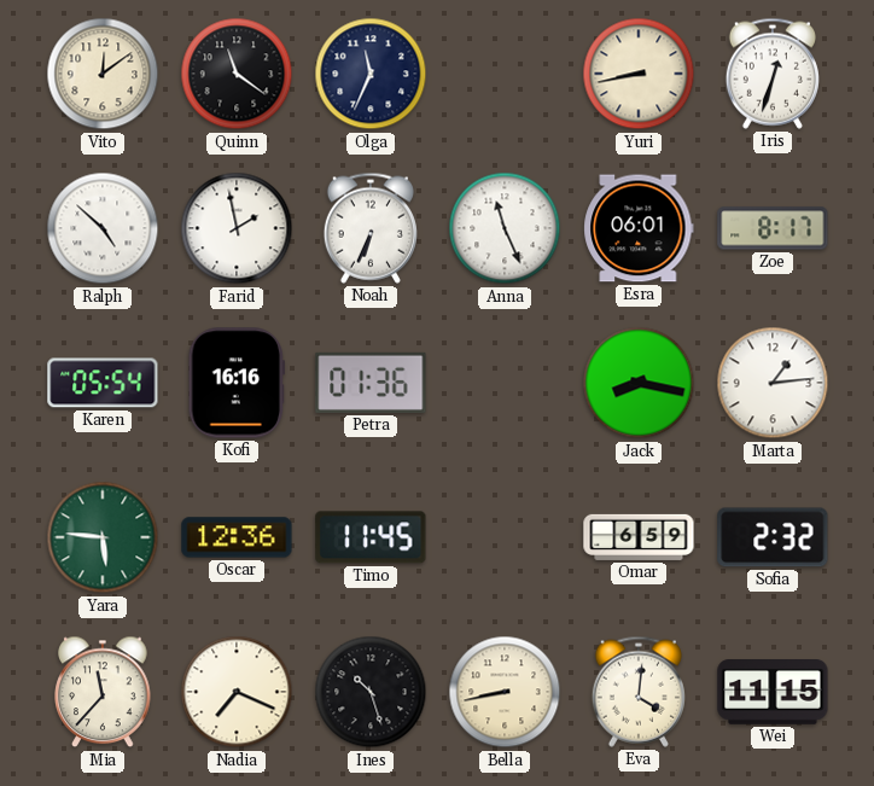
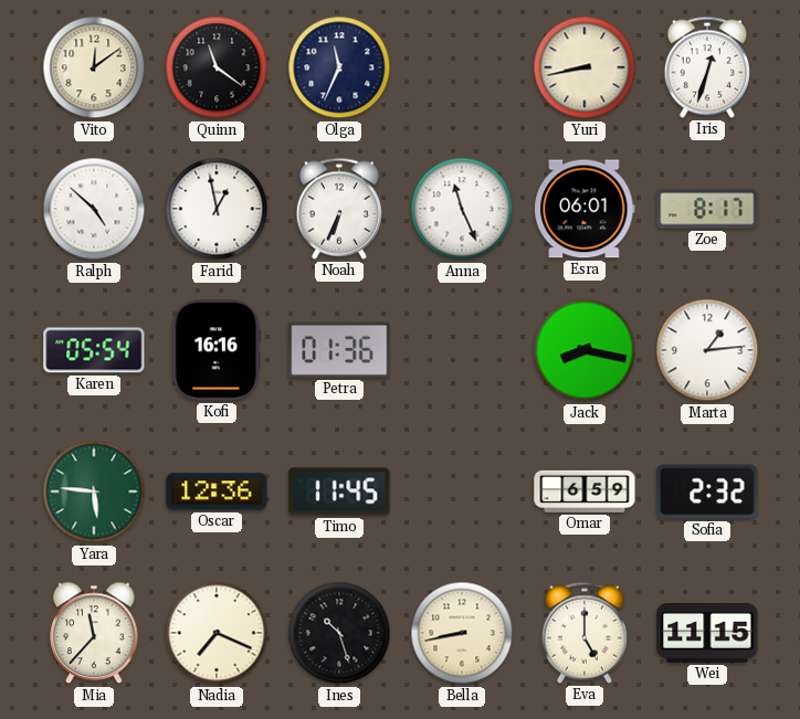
Farid: 1:58 -> 12:58
Eva: 4:01 -> 5:00
